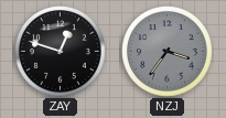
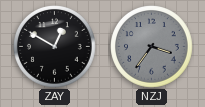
ZAY: 12:48 -> 12:50
